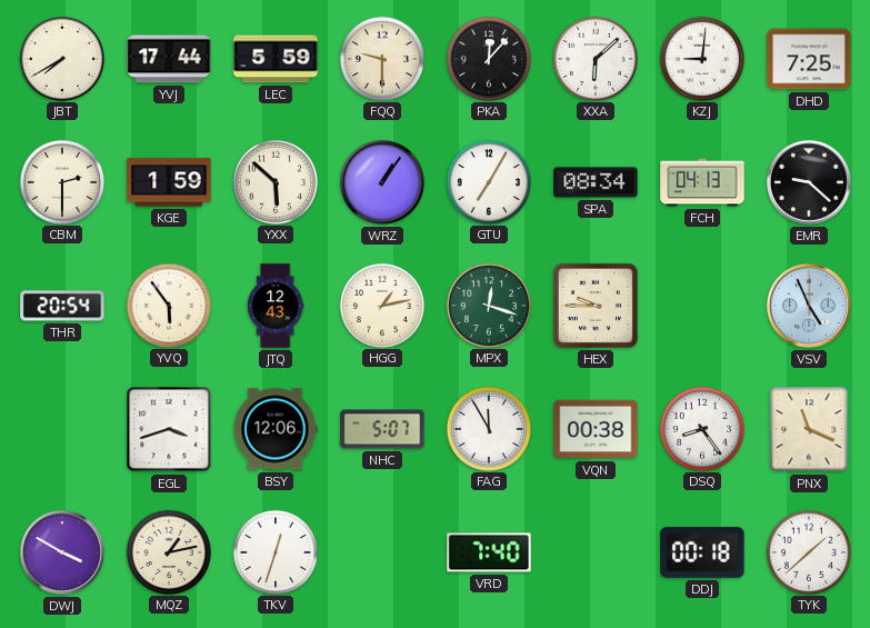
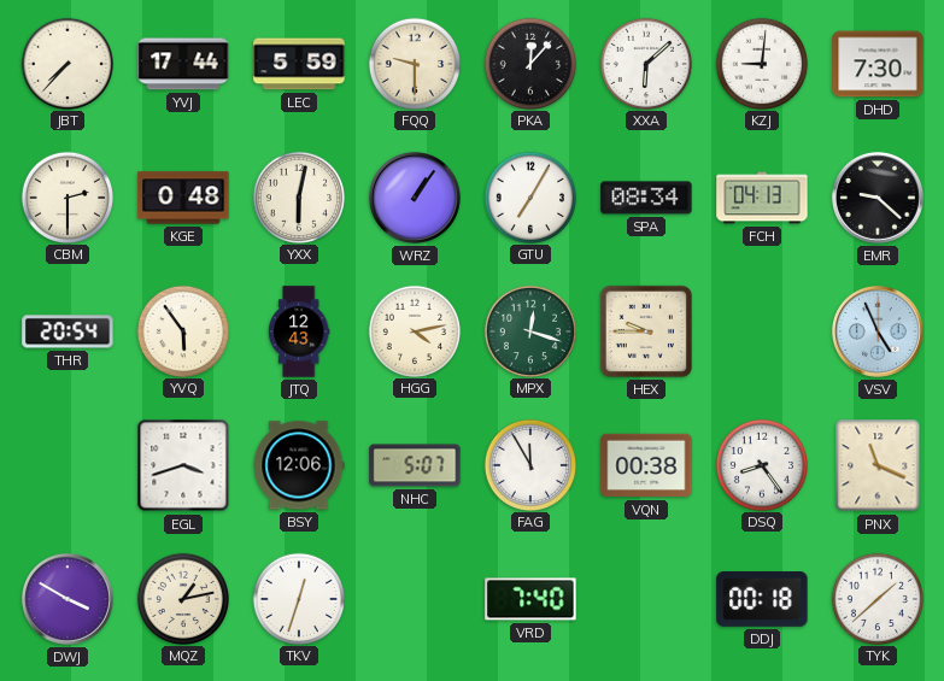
JBT: 7:40 -> 7:37
DHD: 7:25 -> 7:30
KGE: 1:59 -> 0:48
YXX: 5:52 -> 6:02
HGG: 1:13 -> 4:13
